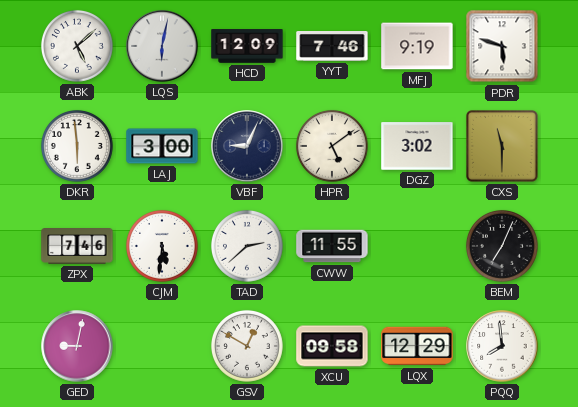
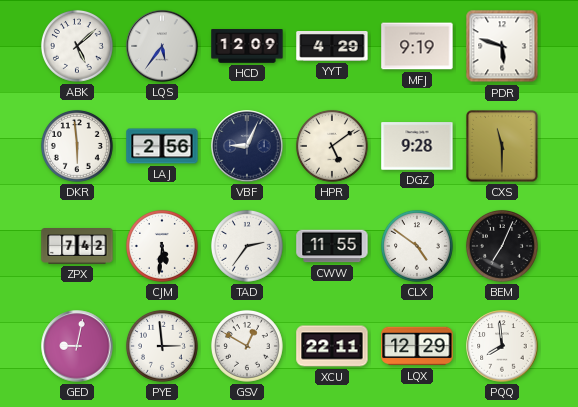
LQS: 6:02 -> 5:36
YYT: 7:46 -> 4:29
LAJ: 3:00 -> 2:56
DGZ: 3:02 -> 9:28
ZPX: 7:46 -> 7:42
TAD: 2:38 -> 2:36
CLX: none -> 4:51
PYE: none -> 2:59
XCU: 09:58 -> 22:11
